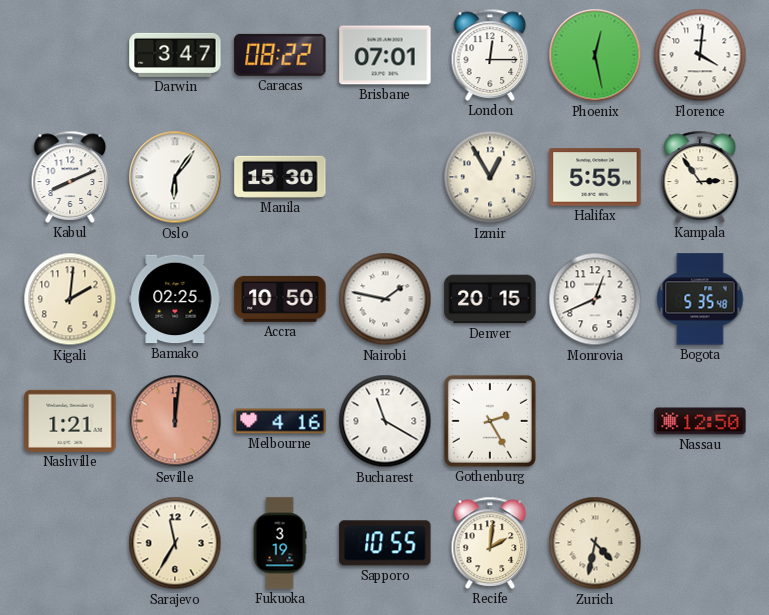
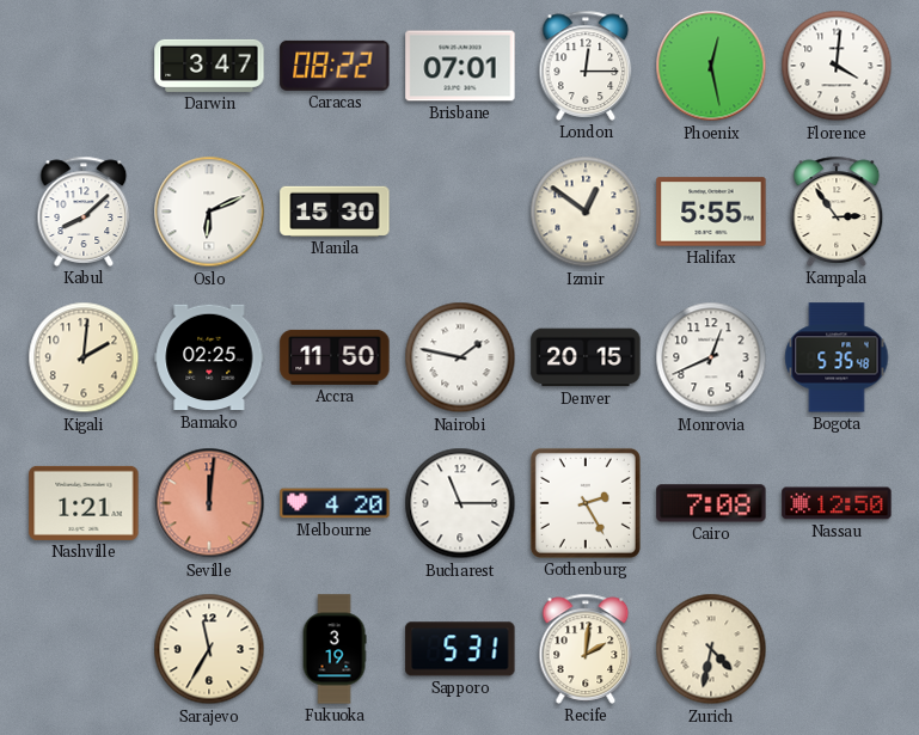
Kabul: 8:11 -> 8:08
Oslo: 6:06 -> 6:11
Izmir: 12:55 -> 12:51
Accra: 10:50 -> 11:50
Melbourne: 4:16 -> 4:20
Bucharest: 11:20 -> 11:15
Cairo: none -> 7:08
Sapporo: 10:55 -> 5:31
